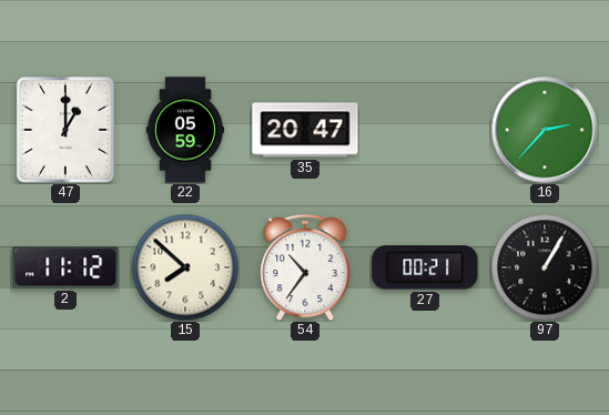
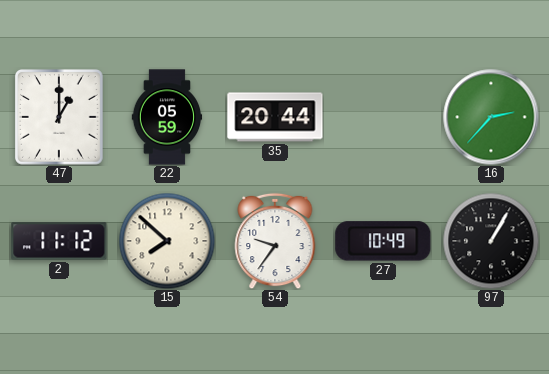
35: 20:47 -> 20:44
54: 10:36 -> 9:36
27: 00:21 -> 10:49
